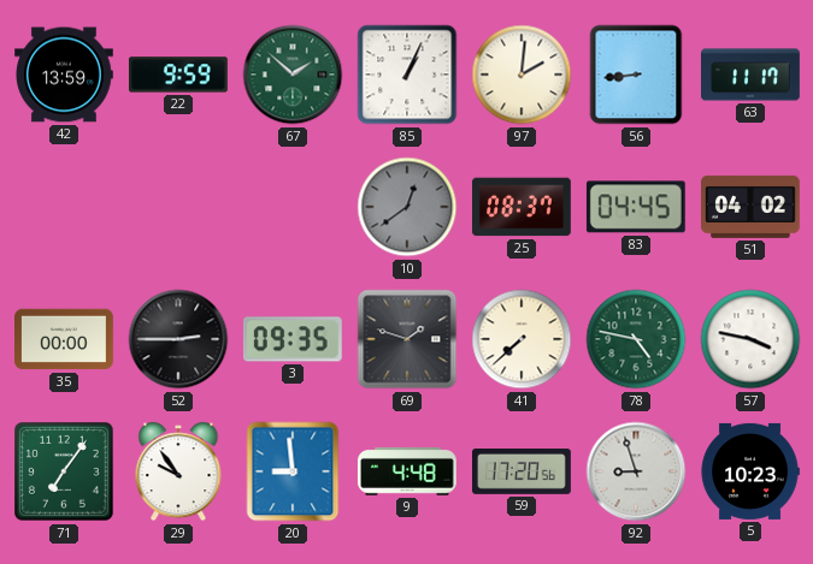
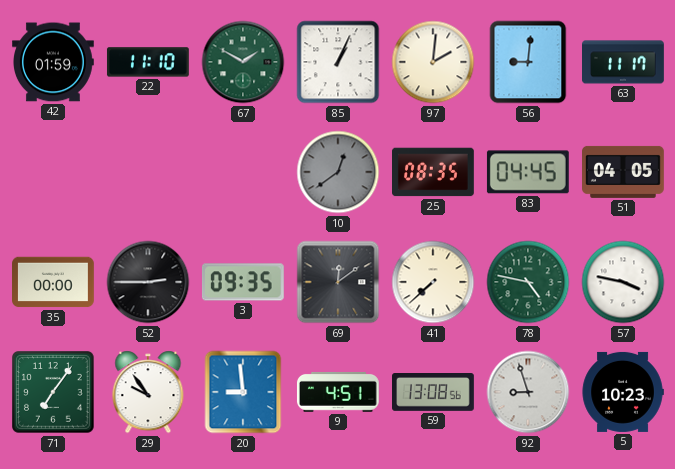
42: 13:59 -> 01:59
22: 9:59 -> 11:10
67: 1:52 -> 1:50
56: 8:44 -> 9:01
25: 08:37 -> 08:35
51: 04:02 -> 04:05
69: 1:48 -> 12:09
9: 4:48 -> 4:51
59: 17:20 -> 13:08
